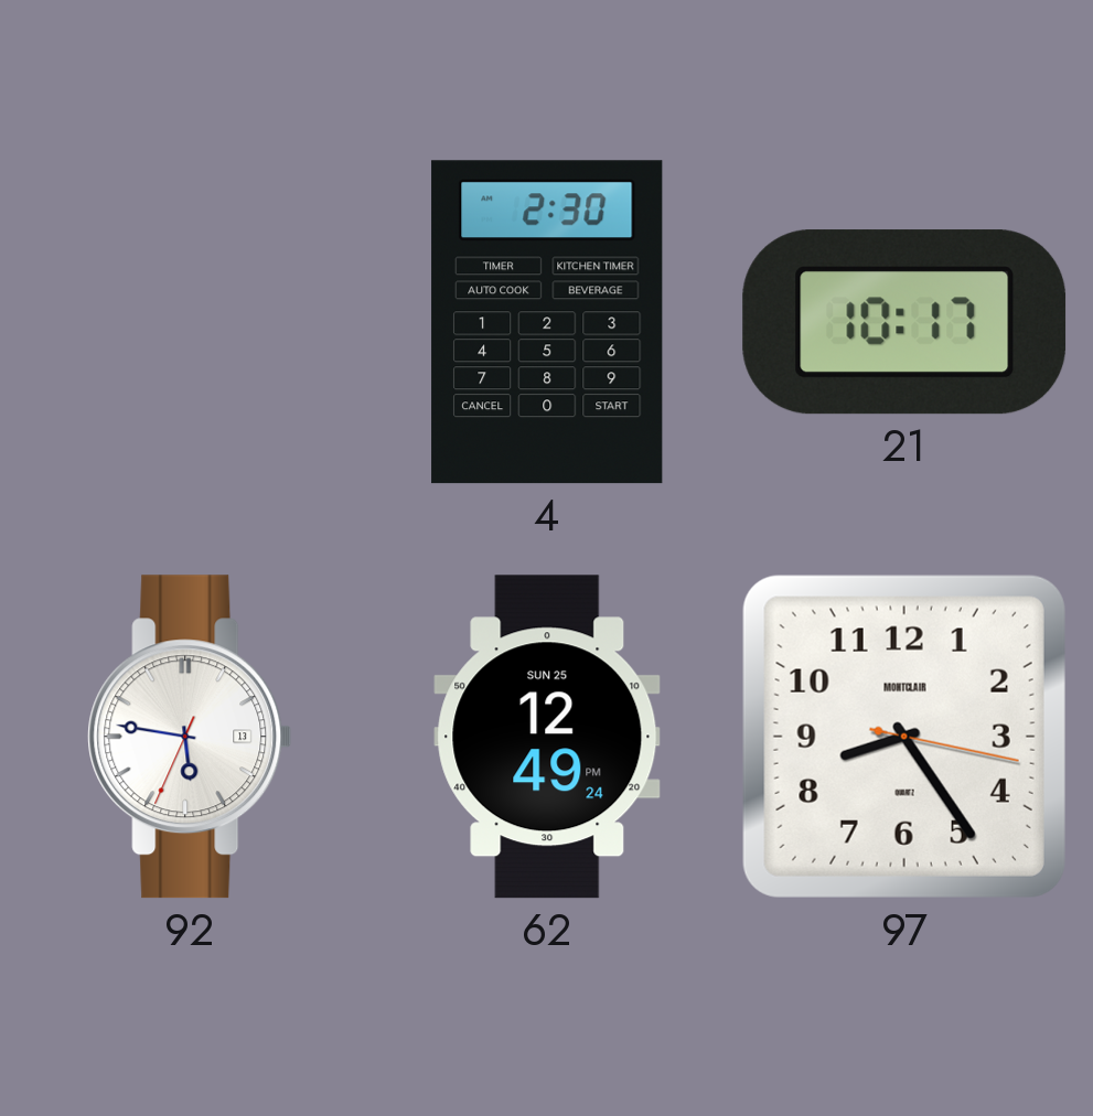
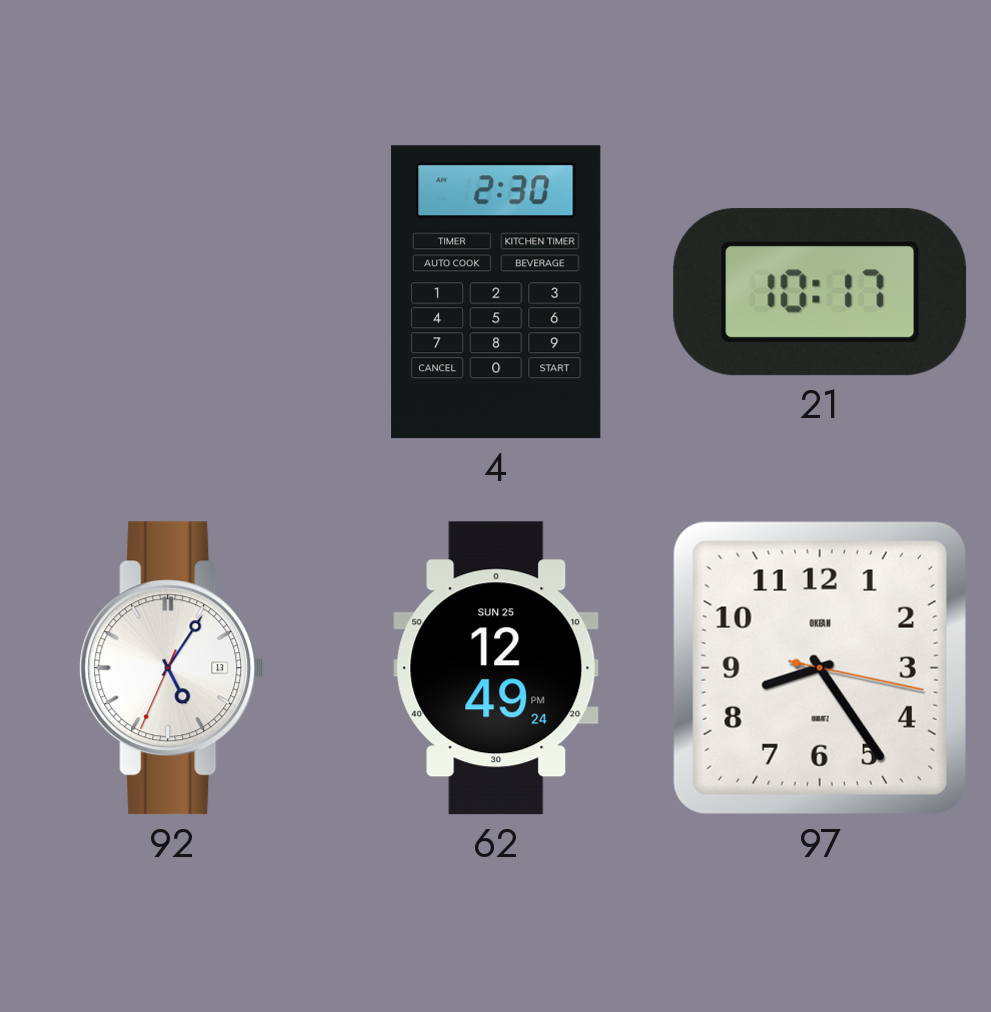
92: 5:46 -> 5:05
97 brand: MONTCLAIR -> OKEAN
